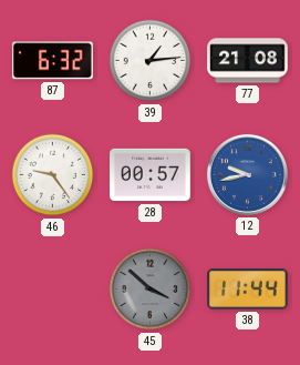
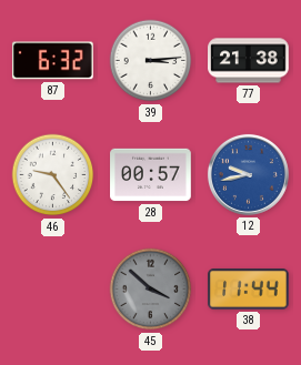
39: 1:14 -> 3:14
77: 21:08 -> 21:38
